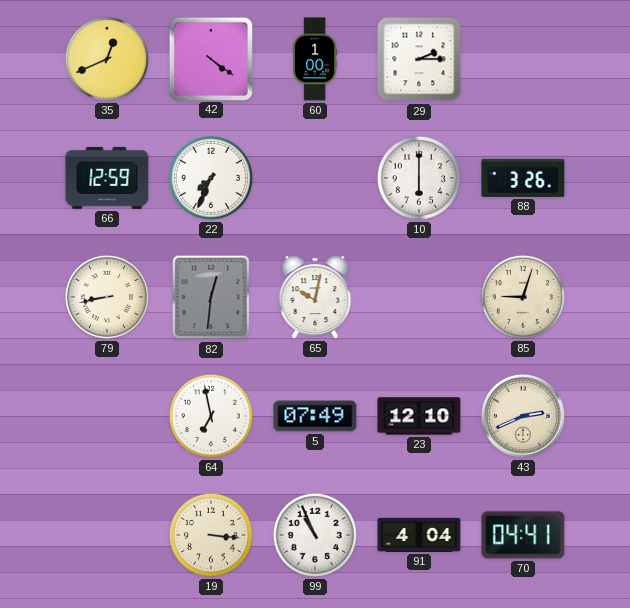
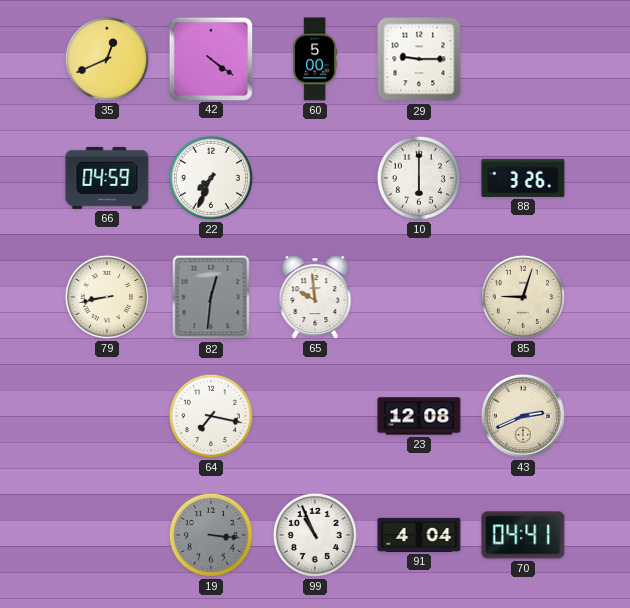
60: 1:00 -> 5:00
29: 2:15 -> 9:15
66: 12:59 -> 04:59
65: 10:02 -> 9:59
64: 6:58 -> 7:17
5: 07:49 -> none
23: 12:10 -> 12:08
19 dial: cream -> grey
